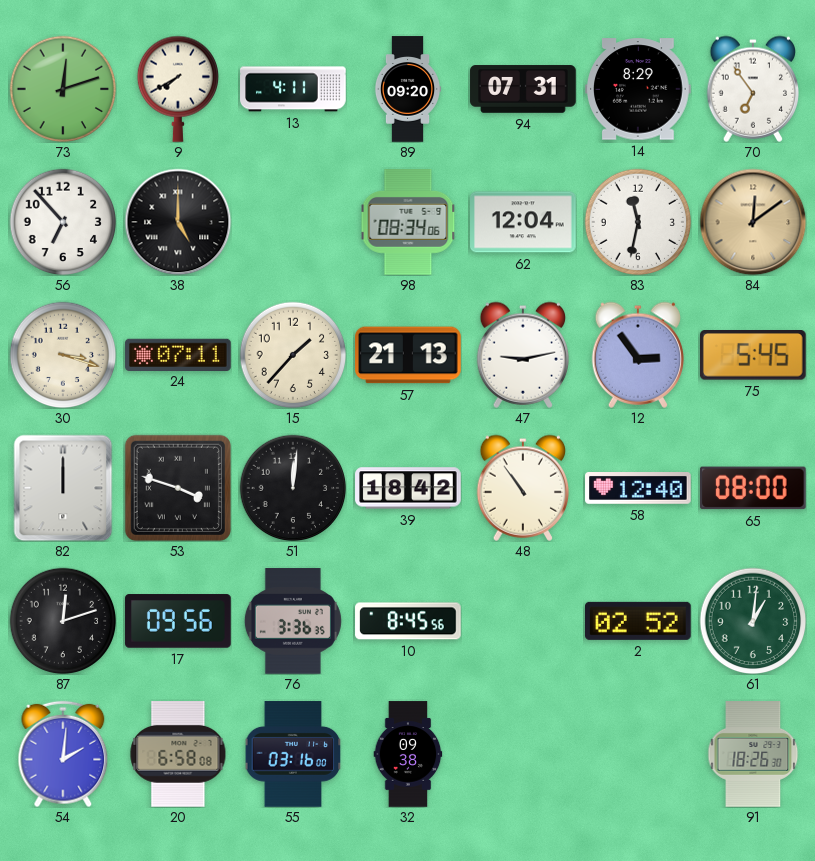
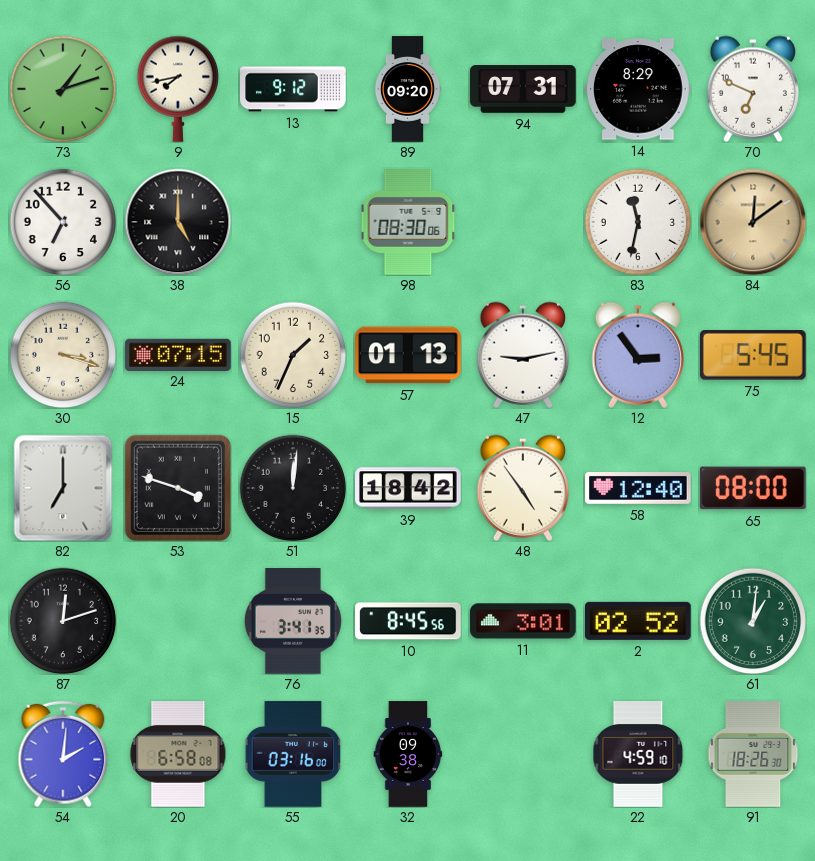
73: 12:12 -> 1:12
9: 7:40 -> 7:43
13: 4:11 -> 9:12
70: 6:54 -> 6:49
98: 08:34 -> 08:30
62: 12:04 -> none
24: 07:11 -> 07:15
15: 1:37 -> 1:34
57: 21:13 -> 01:13
82: 12:00 -> 7:00
48: 10:54 -> 4:54
17: 09:56 -> none
76: 3:36 -> 3:41
11: none -> 3:01
22: none -> 4:59
